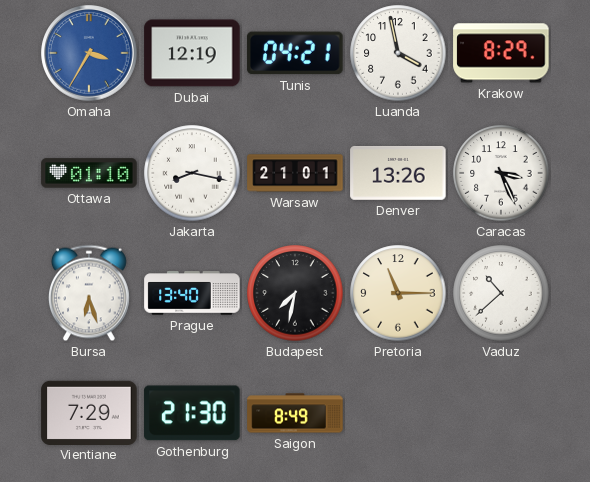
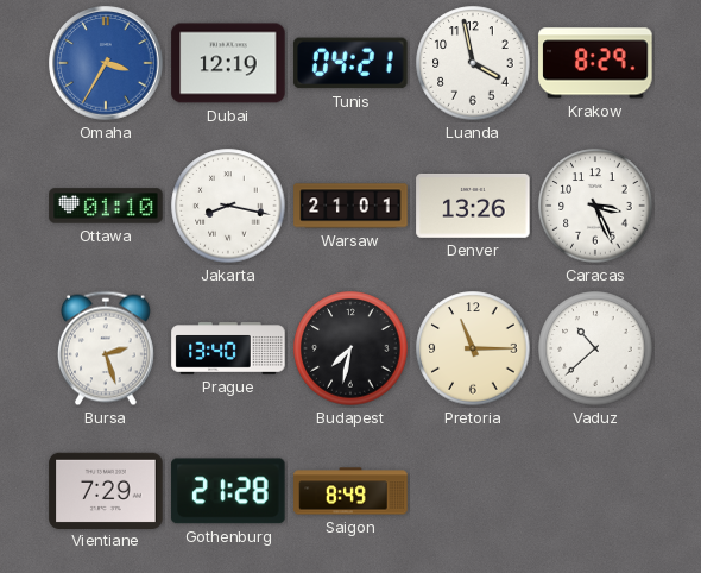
Bursa: 6:27 -> 2:27
Gothenburg: 21:30 -> 21:28
